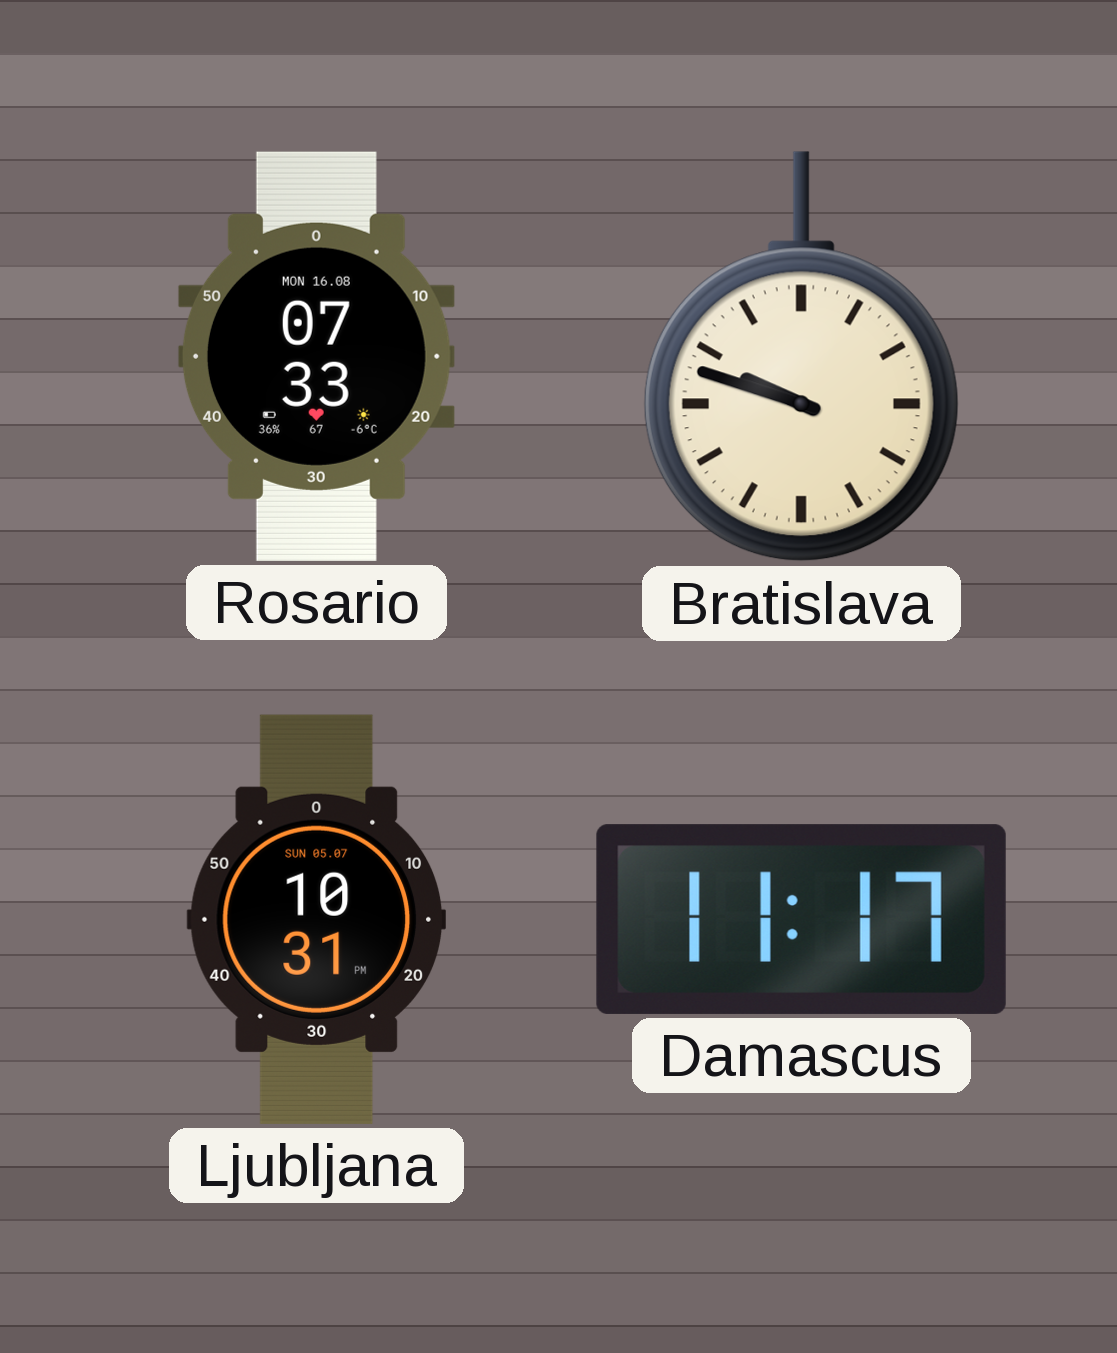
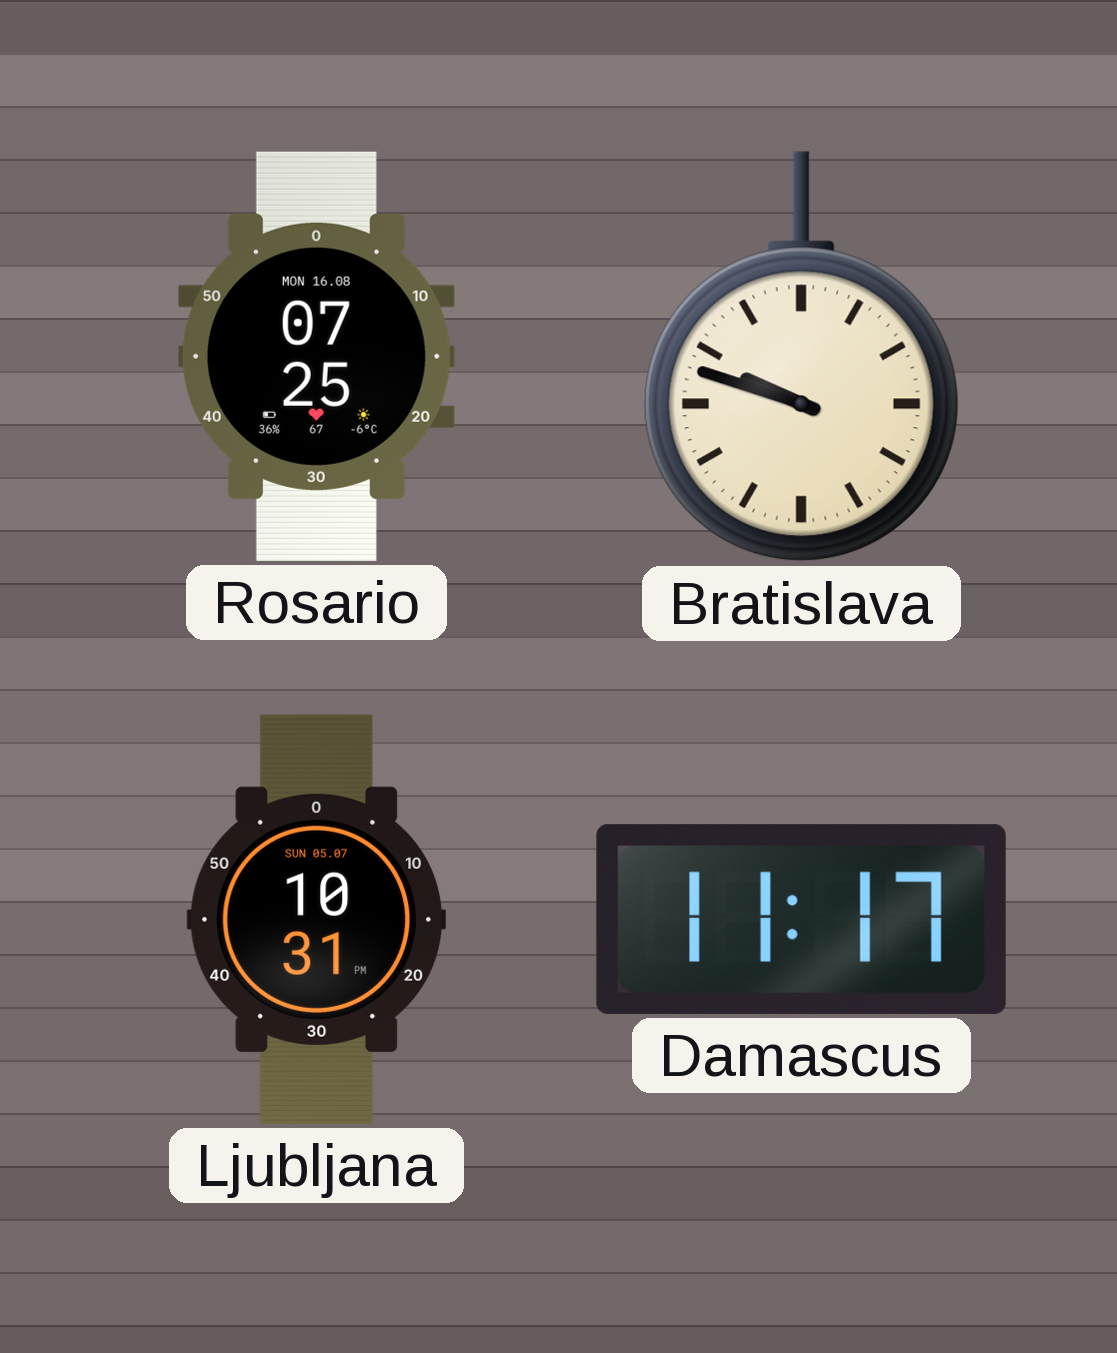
Rosario: 07:33 -> 07:25
